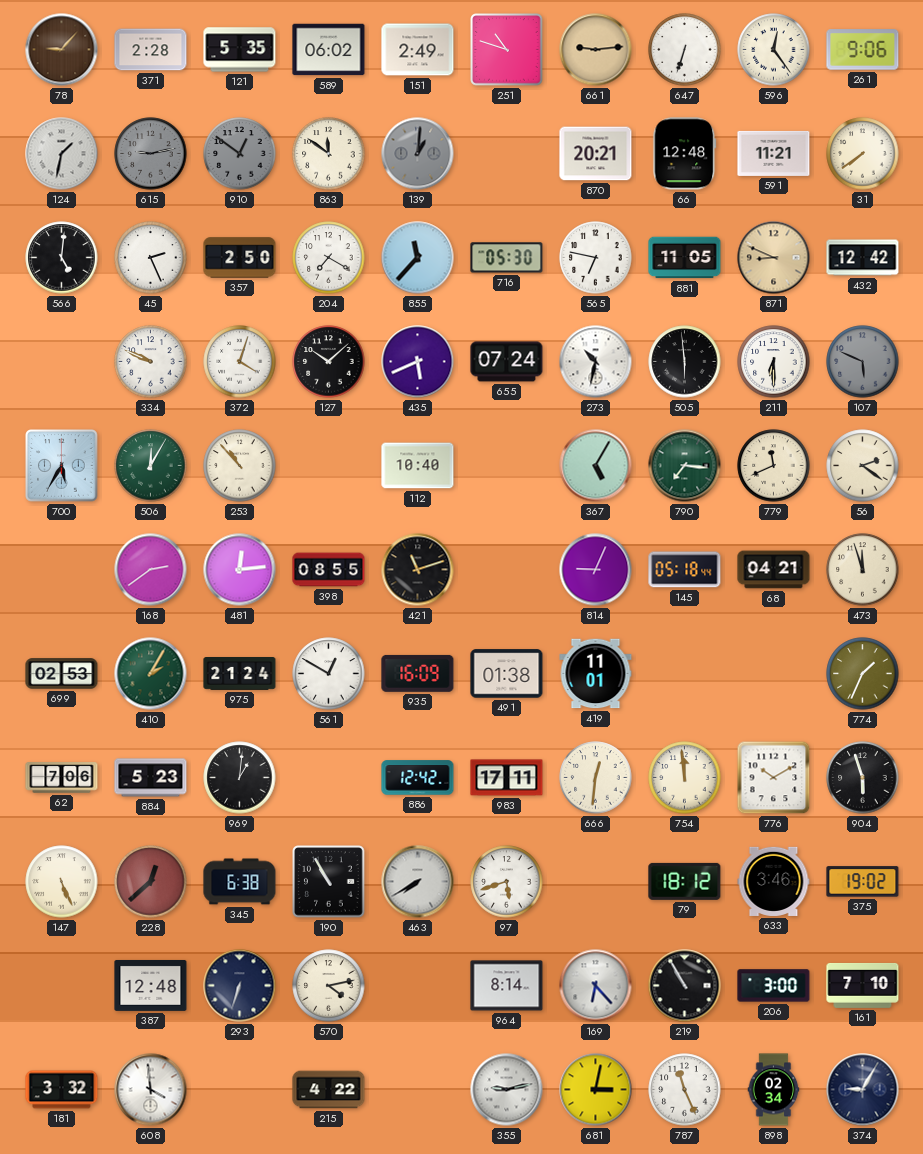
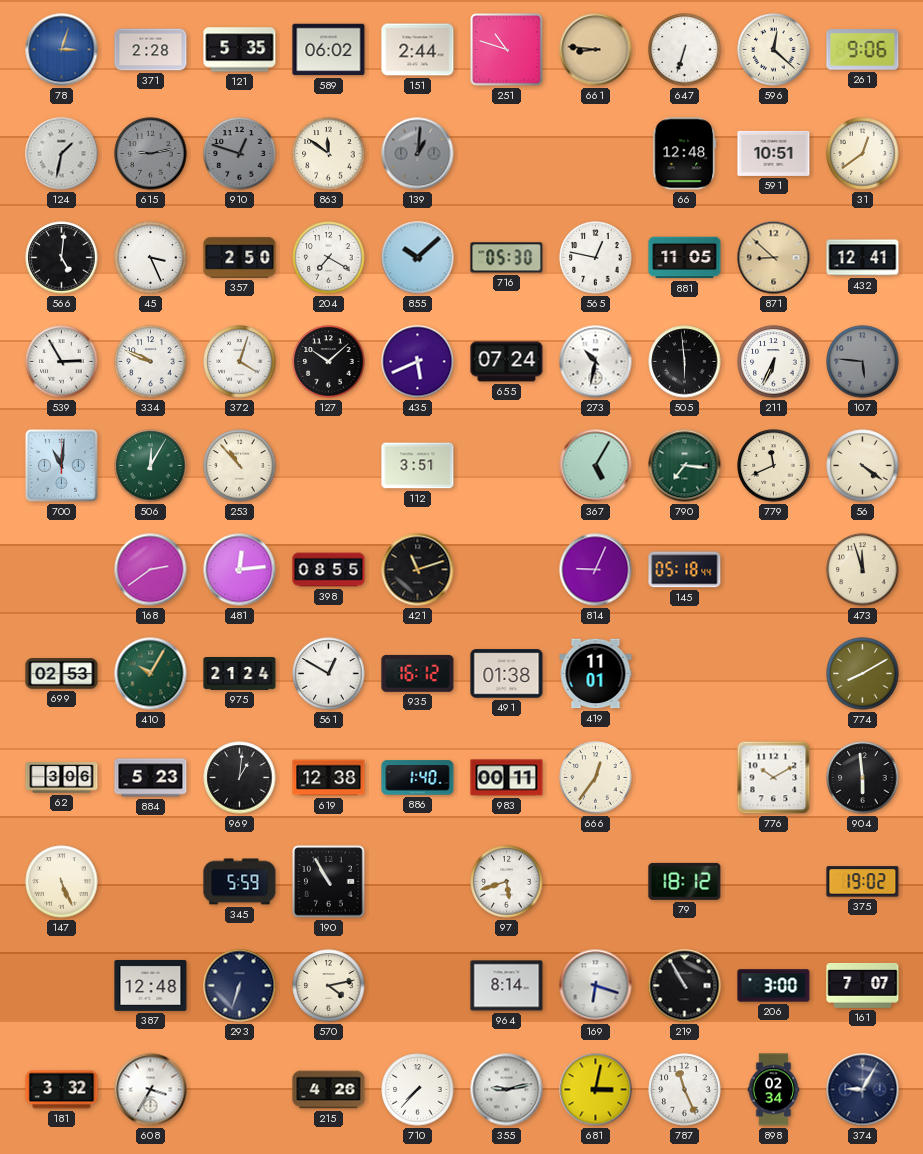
78: 9:07 -> 3:03
78 dial: brown -> blue
151: 2:49 -> 2:44
661: 9:14 -> 8:46
596: 12:24 -> 12:22
910: 12:51 -> 12:48
870: 20:21 -> none
591: 11:21 -> 10:51
31: 7:39 -> 12:39
45: 2:26 -> 3:26
855: 11:37 -> 10:08
565: 6:47 -> 12:47
871: 8:49 -> 8:52
432: 12:42 -> 12:41
539: none -> 2:55
211: 6:30 -> 6:34
107: 5:49 -> 5:46
700: 5:35 -> 11:01
112: 10:40 -> 3:51
56: 2:21 -> 4:21
68: 04:21 -> none
410: 2:05 -> 10:05
935: 16:09 -> 16:12
774: 1:34 -> 8:10
62: 7:06 -> 3:06
619: none -> 12:38
886: 12:42 -> 1:40
983: 17:11 -> 00:11
666: 12:31 -> 12:36
754: 11:59 -> none
904: 5:57 -> 5:59
228: 12:38 -> none
345: 6:38 -> 5:59
463: 7:40 -> none
633: 3:46 -> none
169: 6:23 -> 6:18
161: 7:10 -> 7:07
608: 3:59 -> 3:35
215: 4:22 -> 4:26
710: none -> 7:37
